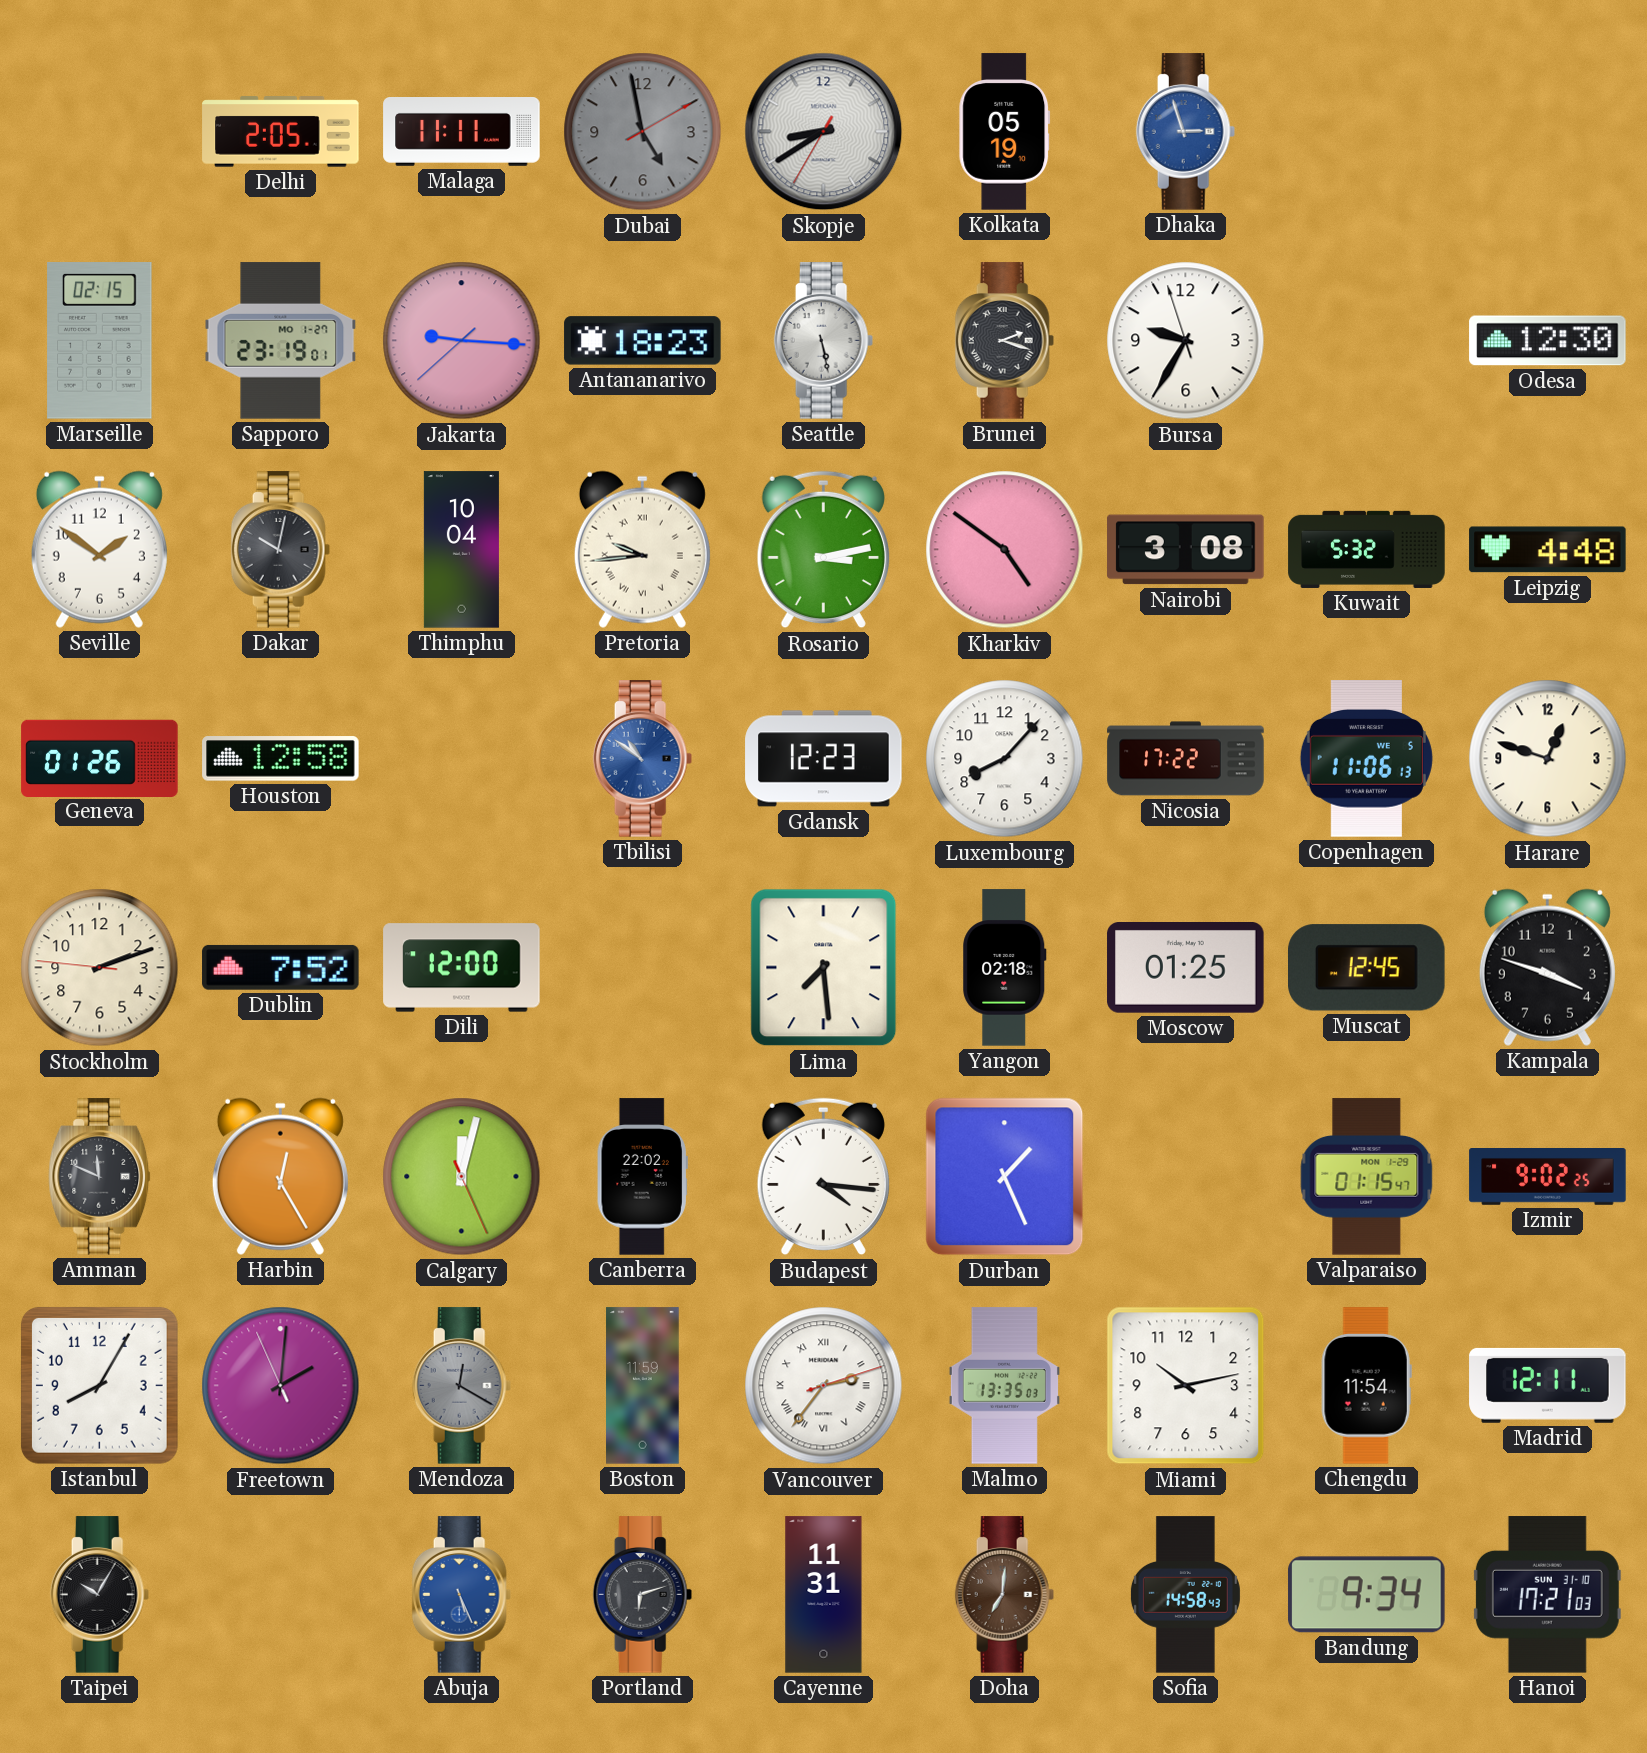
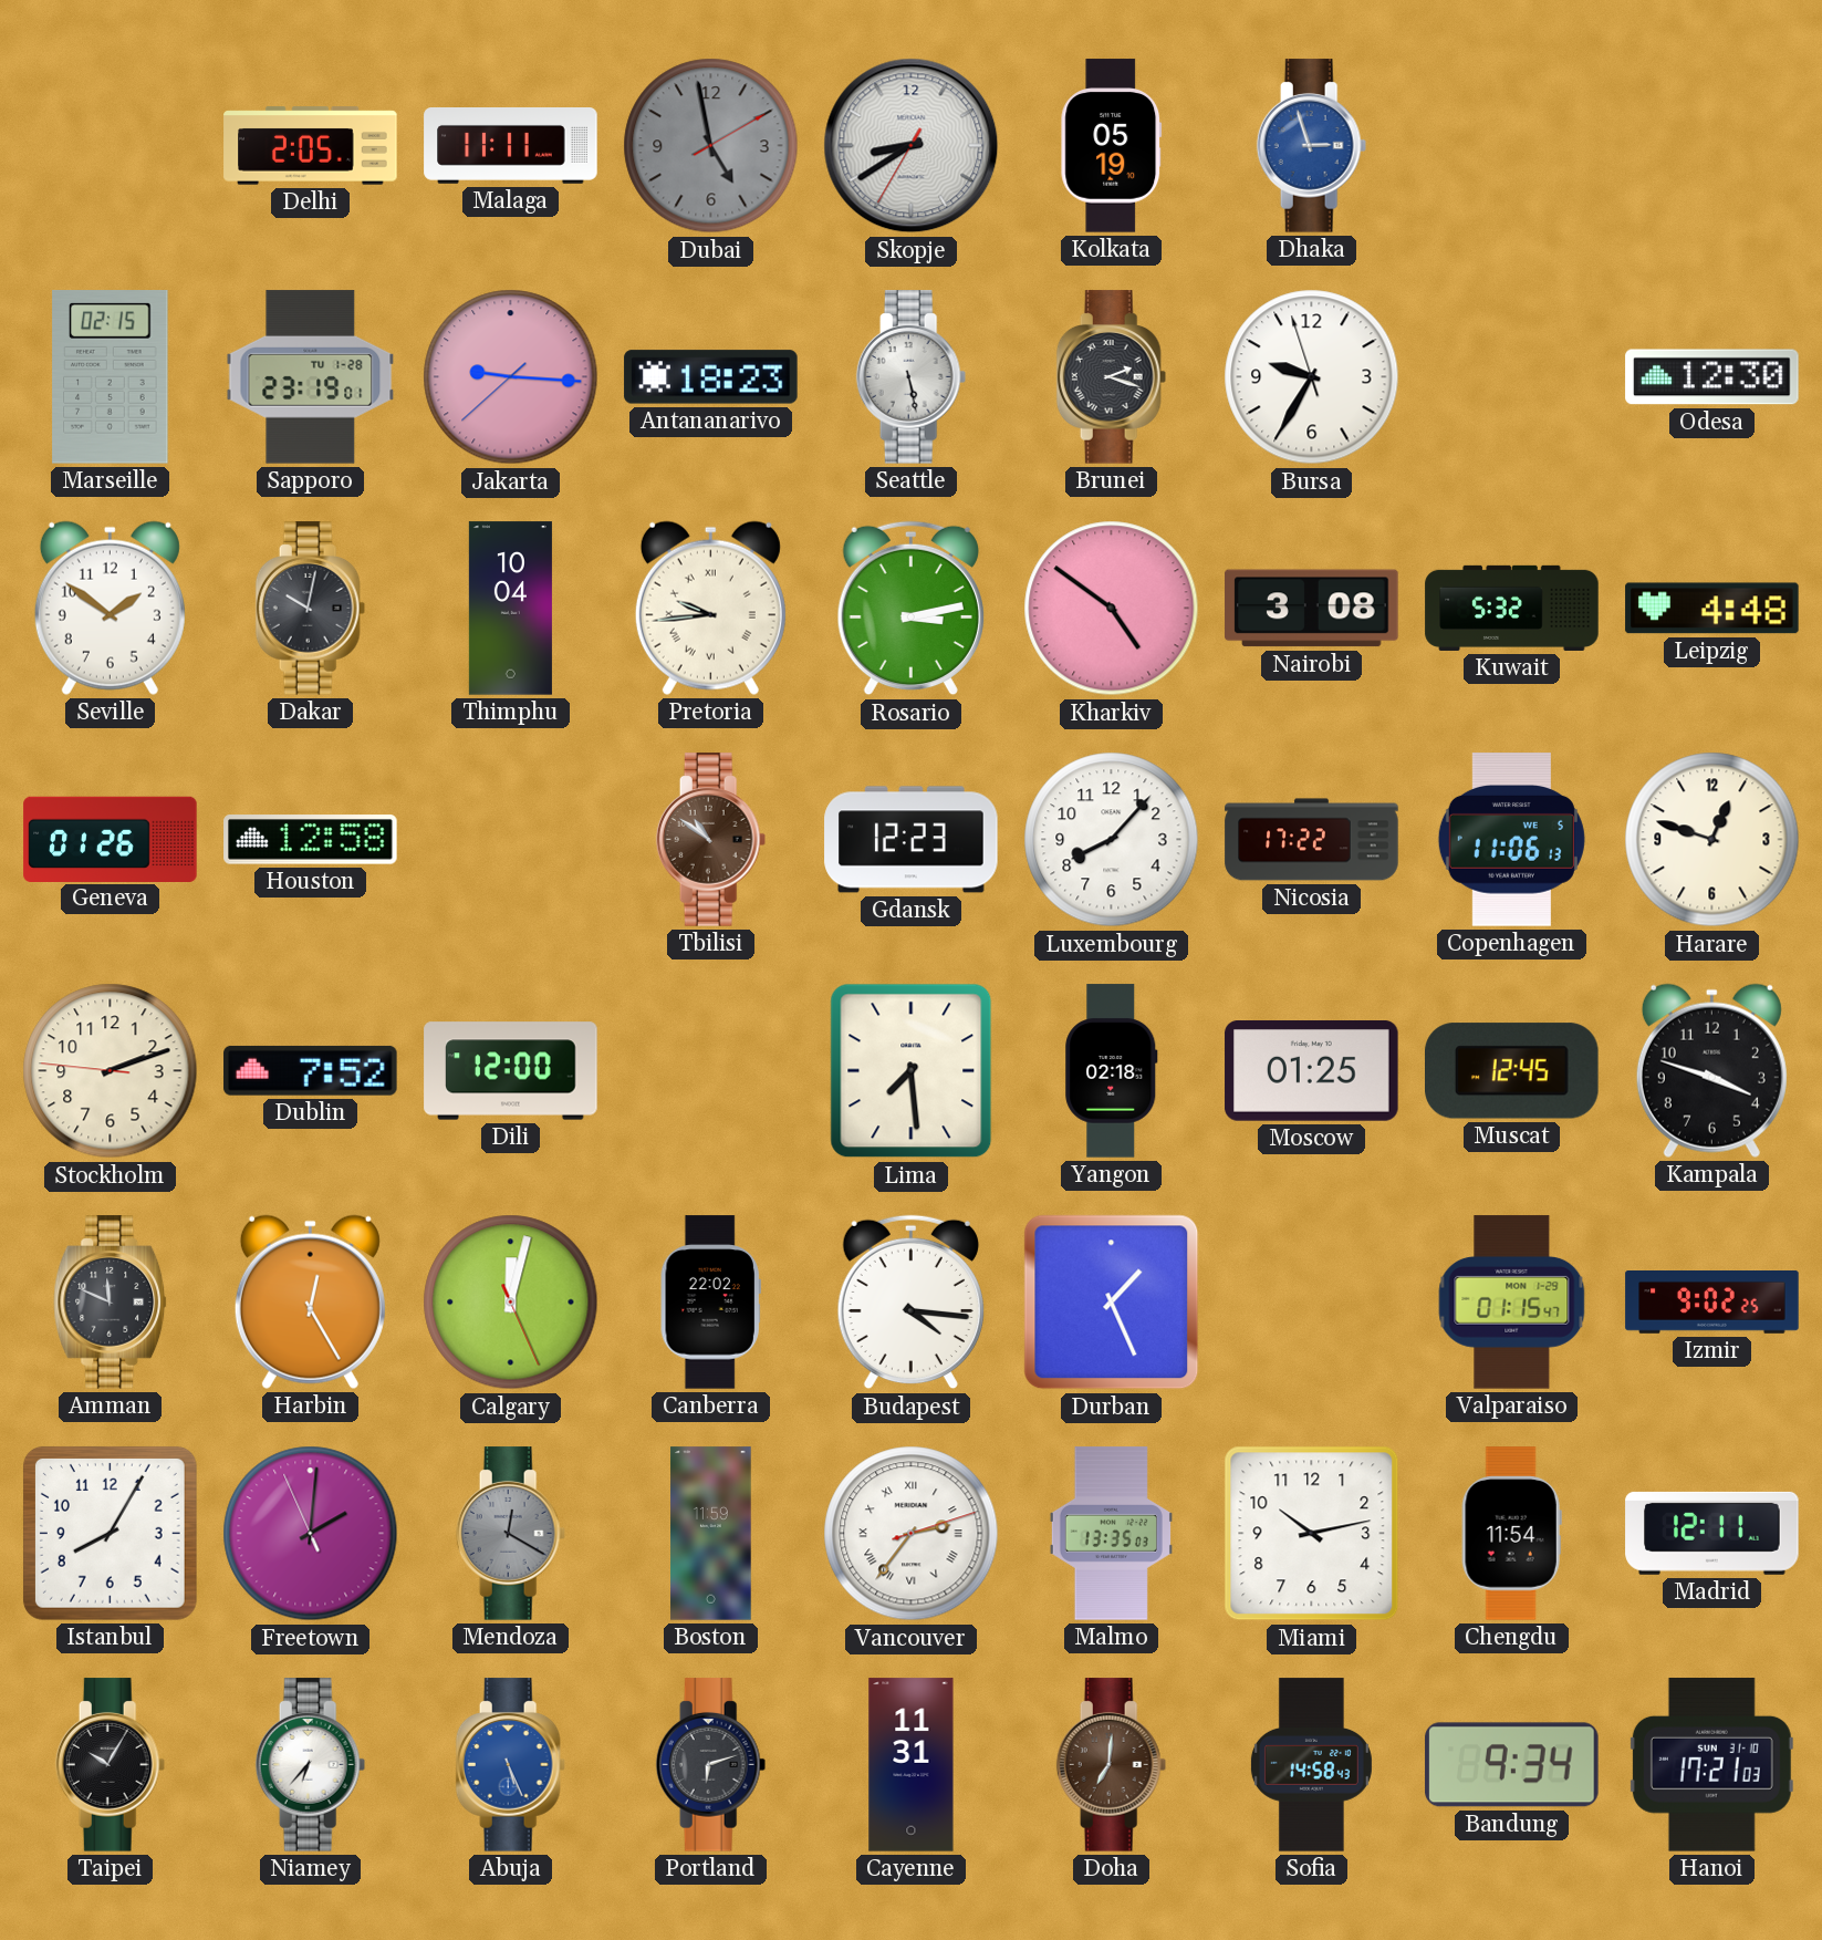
Sapporo date: MO 1-27 -> TU 1-28
Tbilisi dial: blue -> brown
Niamey: none -> 6:37
